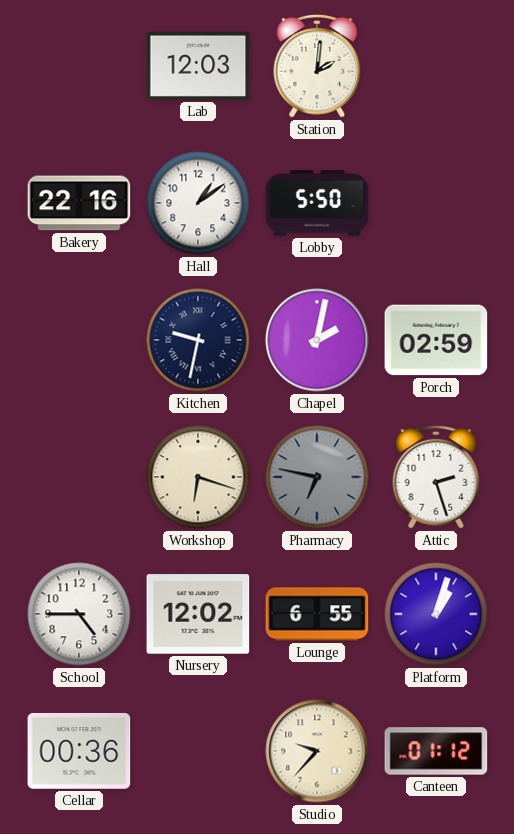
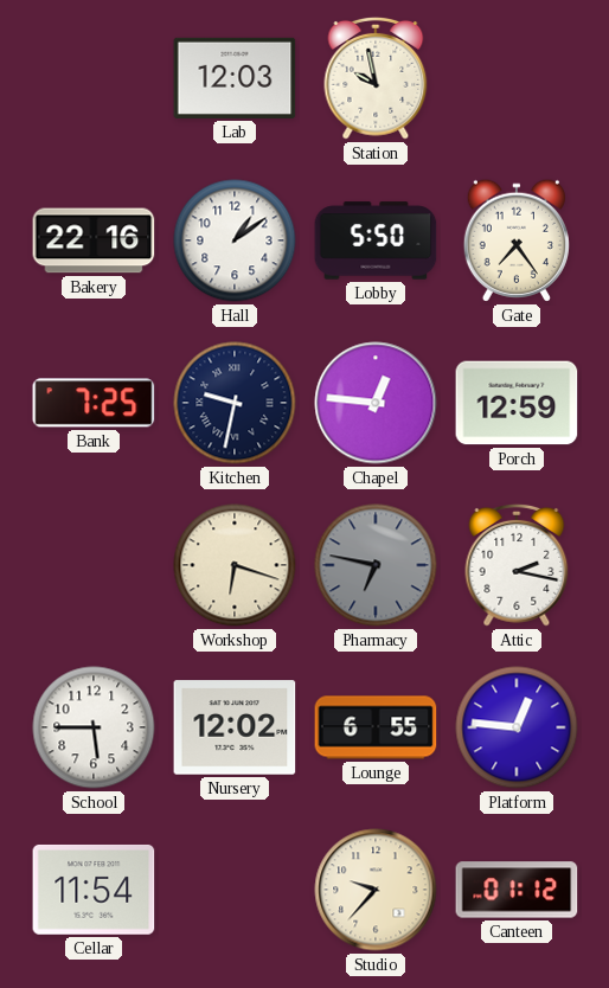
Station: 2:01 -> 9:58
Gate: none -> 7:24
Bank: none -> 7:25
Chapel: 2:02 -> 12:46
Porch: 02:59 -> 12:59
Attic: 2:27 -> 2:17
School: 4:45 -> 5:45
Platform: 1:03 -> 12:46
Cellar: 00:36 -> 11:54
